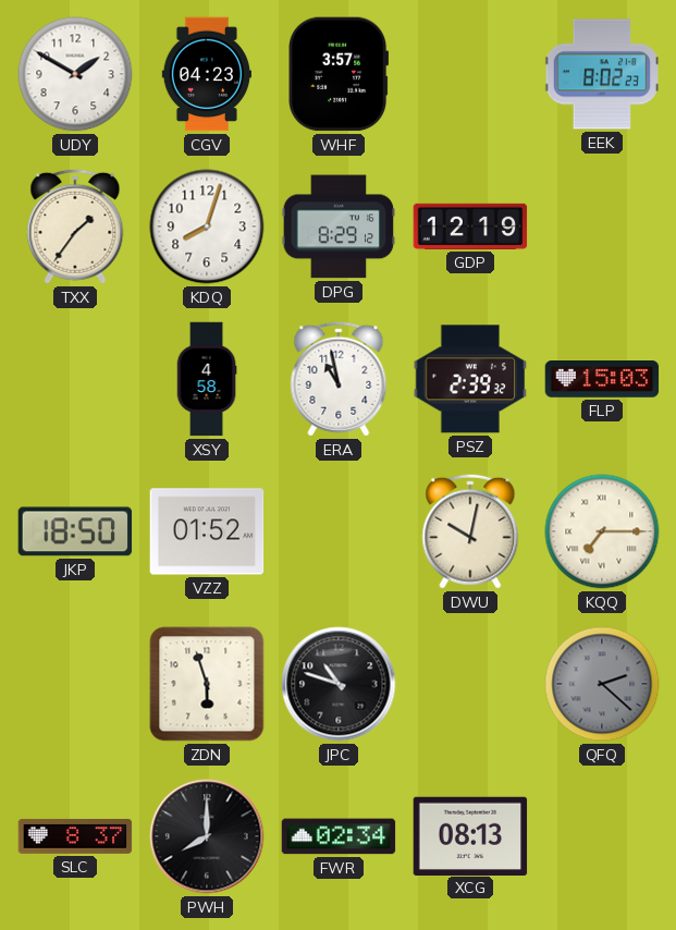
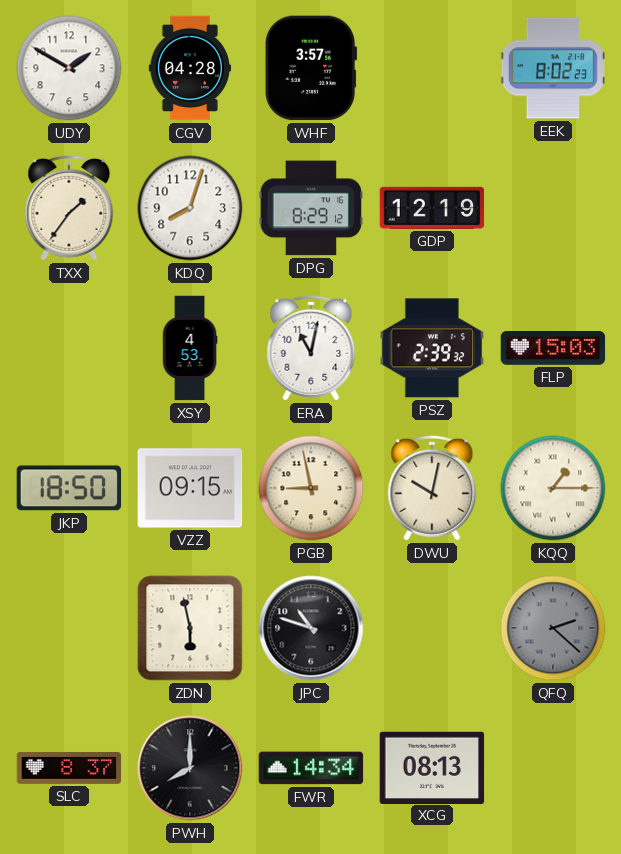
CGV: 04:23 -> 04:28
XSY: 4:58 -> 4:53
ERA: 10:58 -> 11:02
VZZ: 01:52 -> 09:15
PGB: none -> 8:58
KQQ: 7:15 -> 1:15
ZDN: 5:57 -> 5:58
FWR: 02:34 -> 14:34
